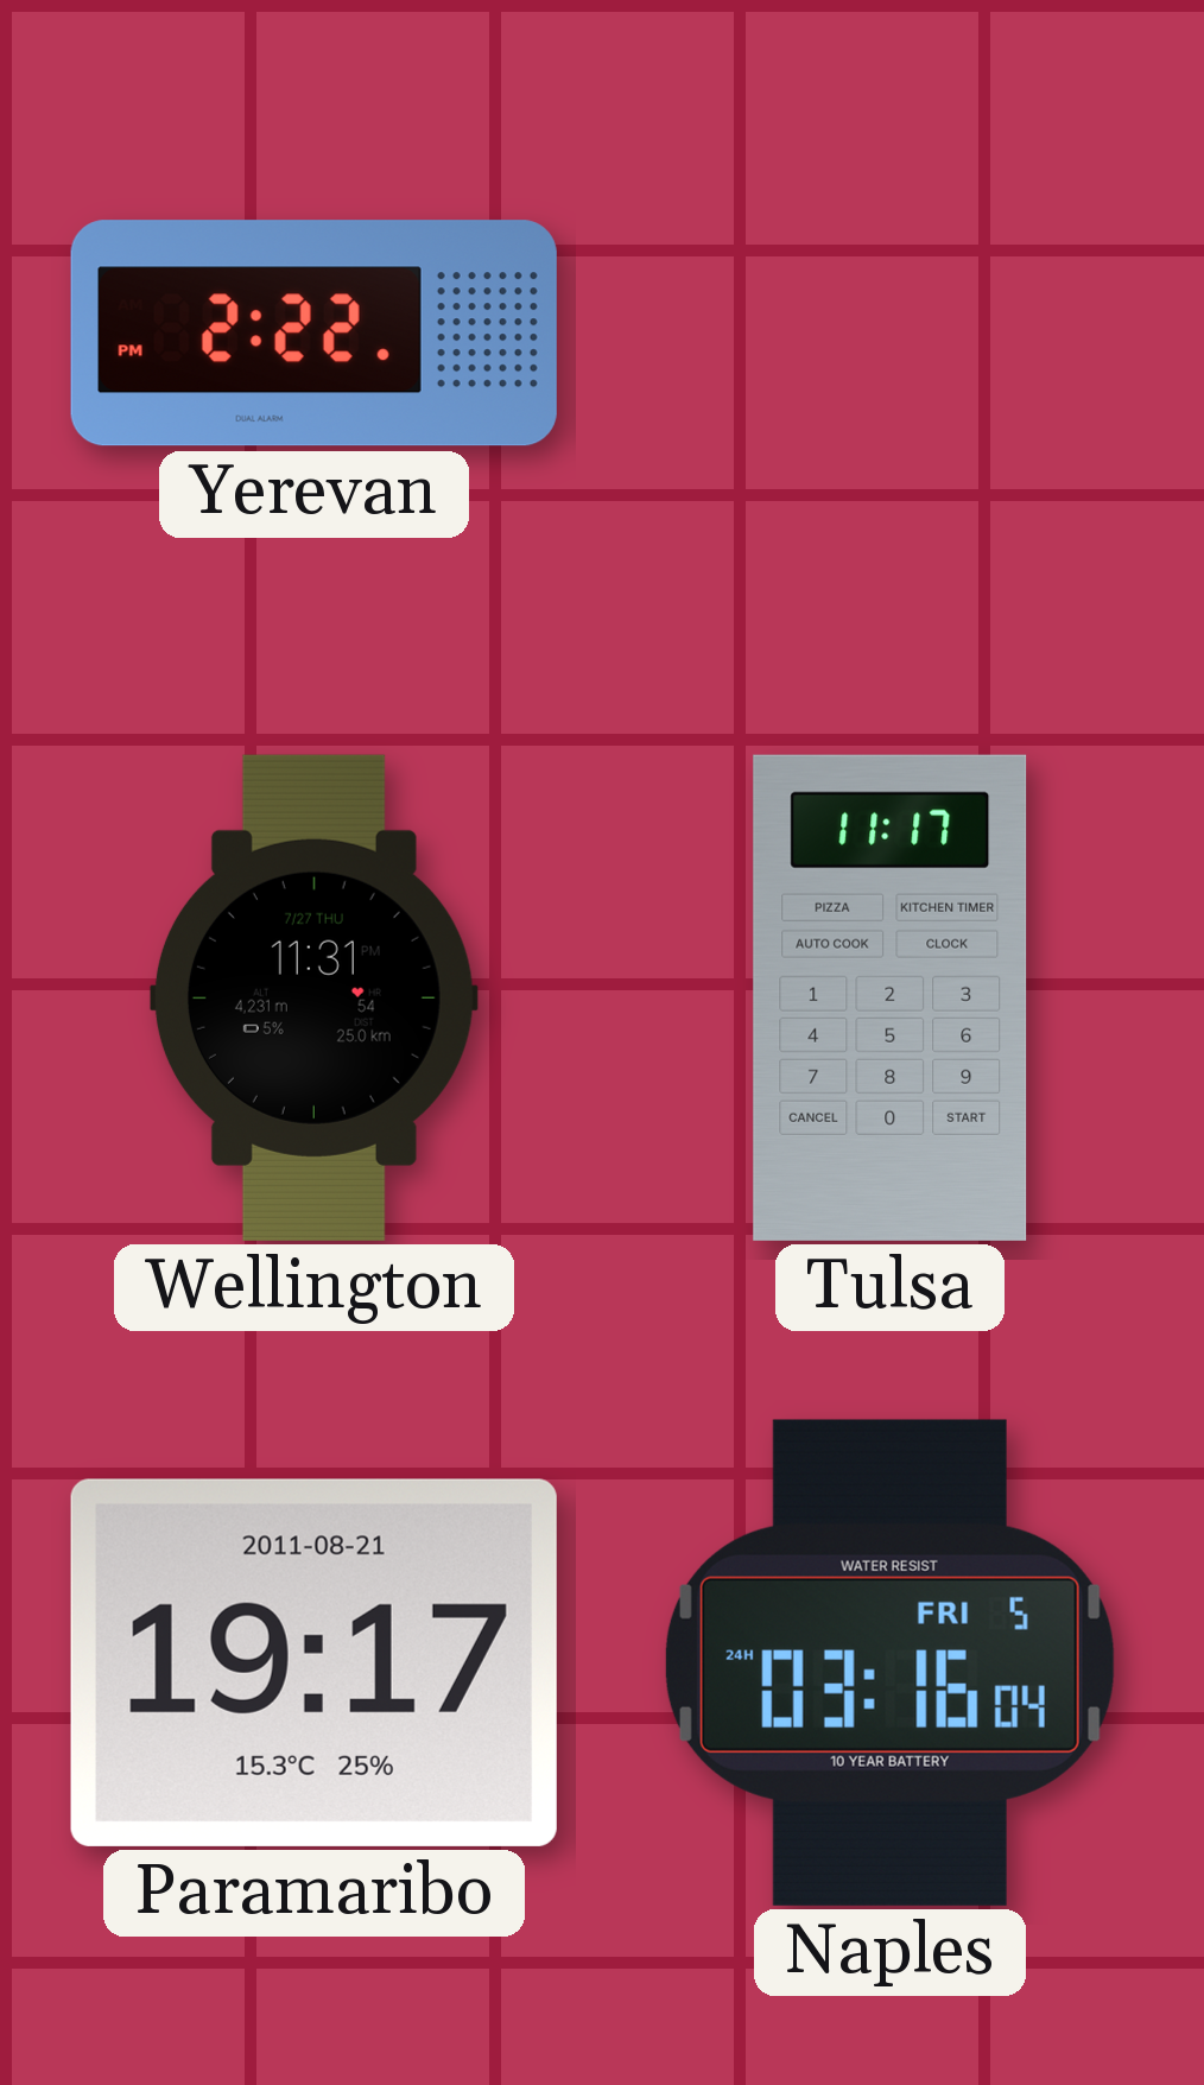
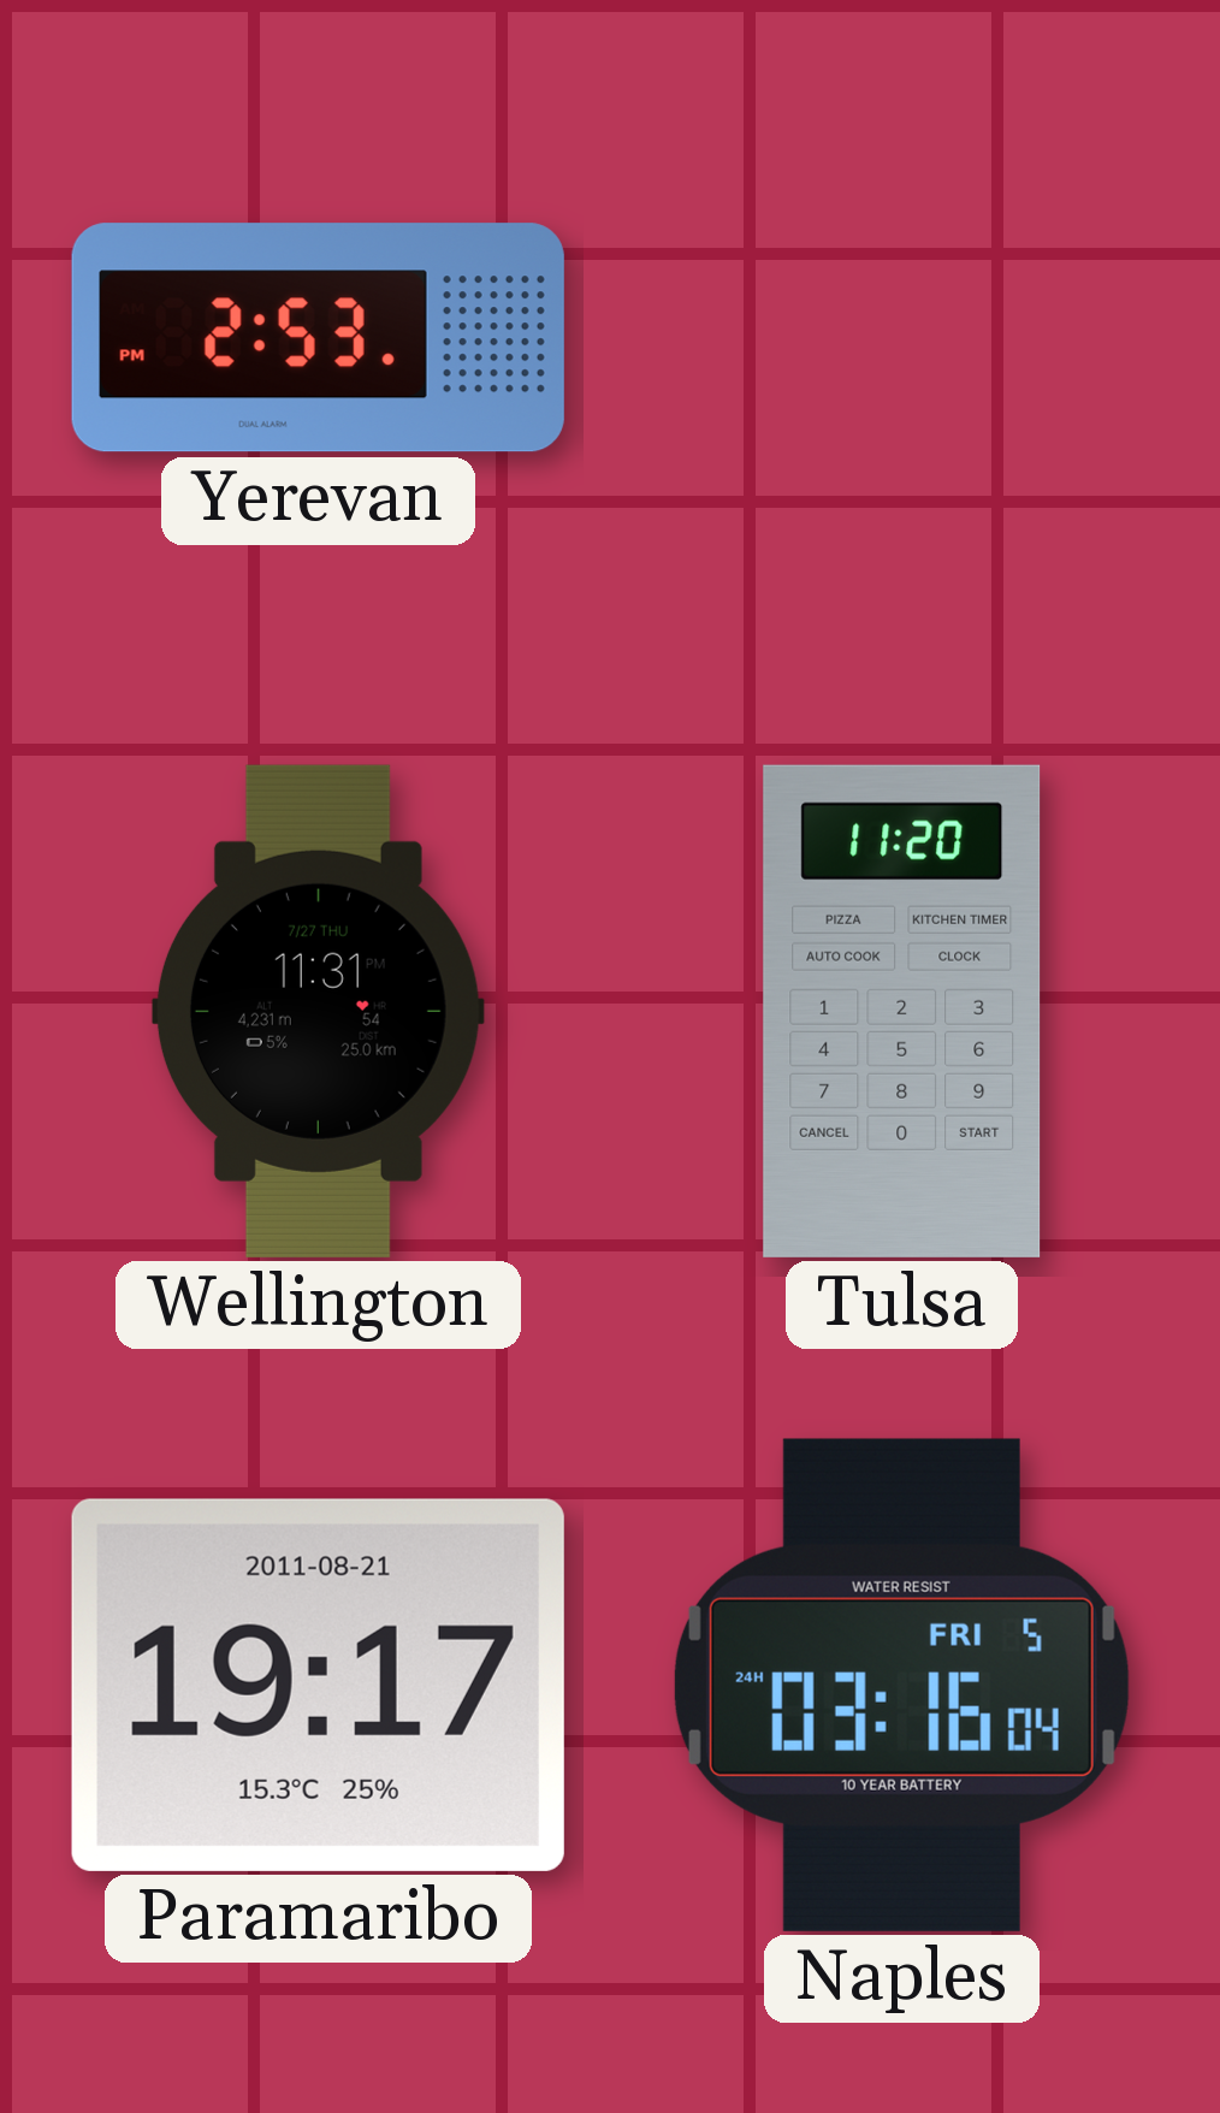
Yerevan: 2:22 -> 2:53
Tulsa: 11:17 -> 11:20
